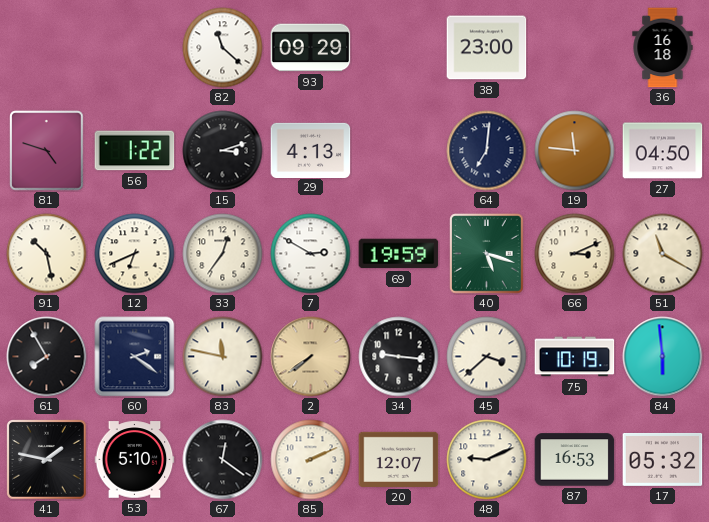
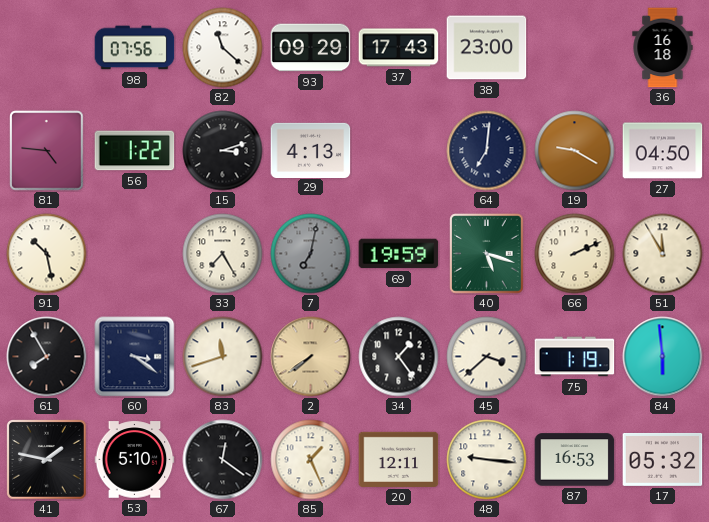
98: none -> 07:56
37: none -> 17:43
81: 4:48 -> 4:46
19: 11:46 -> 9:20
12: 6:41 -> none
33: 12:36 -> 7:25
7: 2:50 -> 7:02
7 dial: white -> grey
66: 3:11 -> 2:11
51: 11:20 -> 11:55
60: 2:21 -> 3:21
83: 11:47 -> 11:42
34: 9:16 -> 1:24
75: 10:19 -> 1:19
85: 2:11 -> 1:26
20: 12:07 -> 12:11
48: 9:11 -> 9:16
